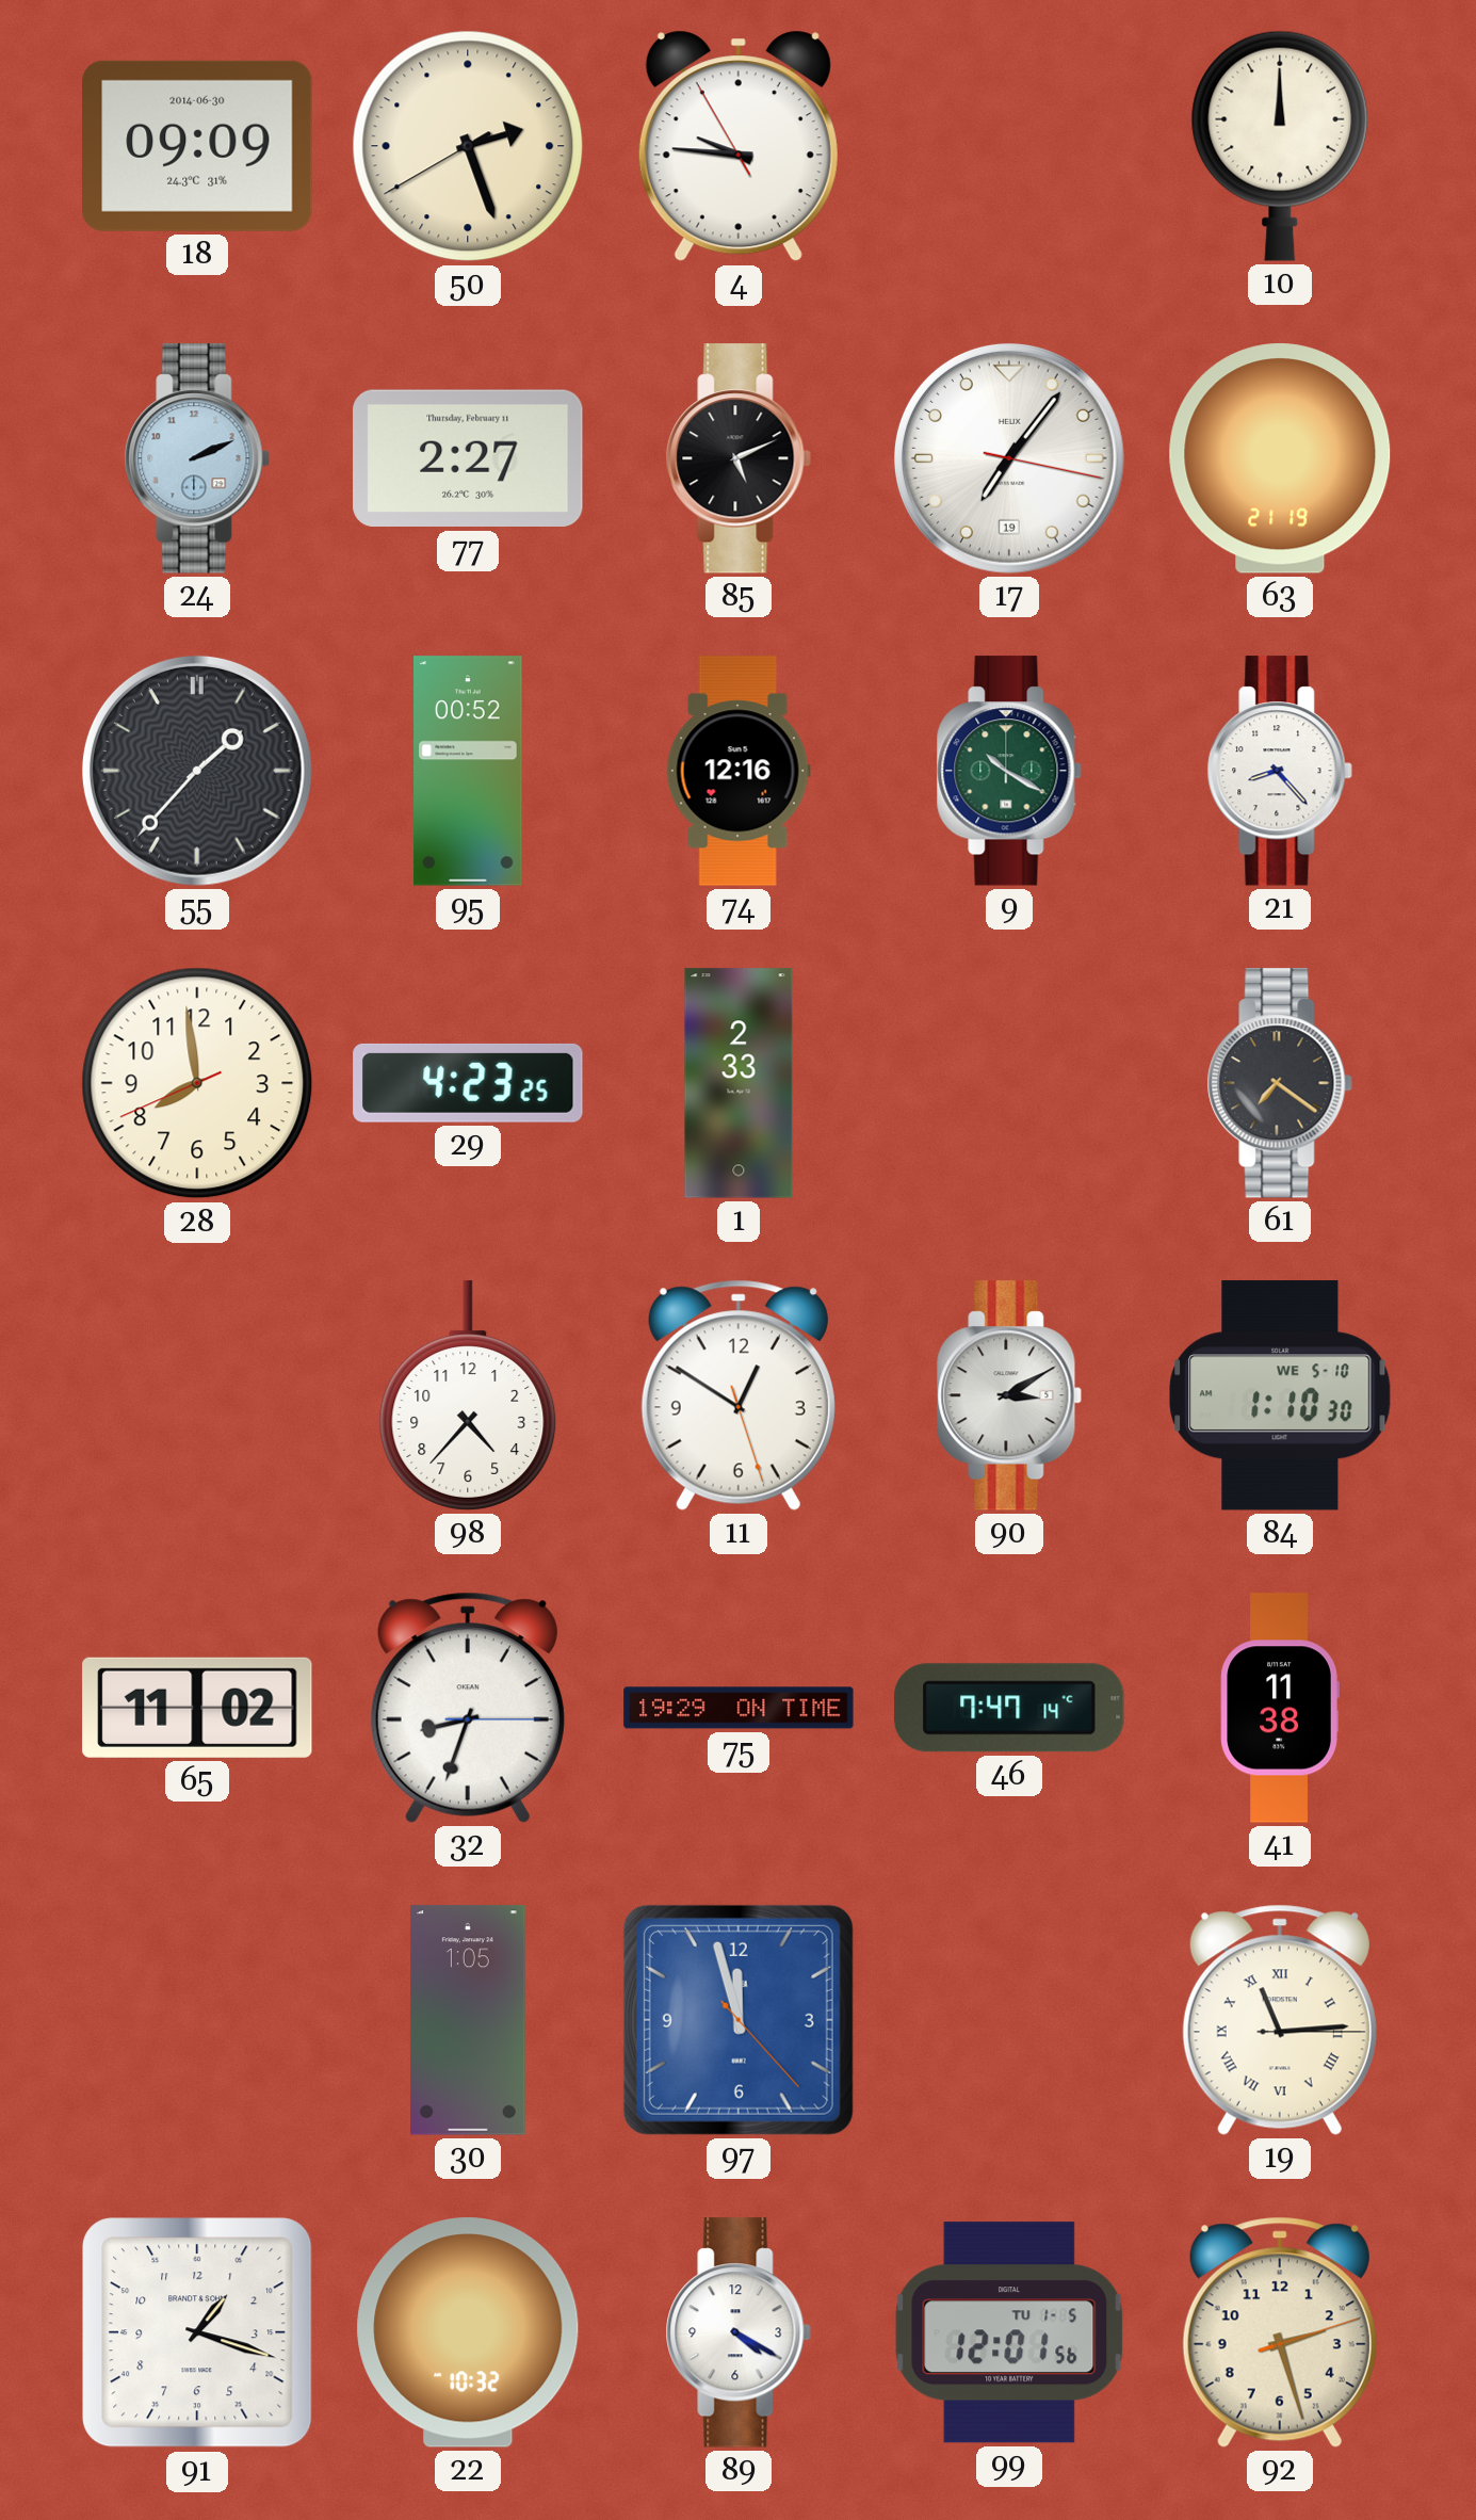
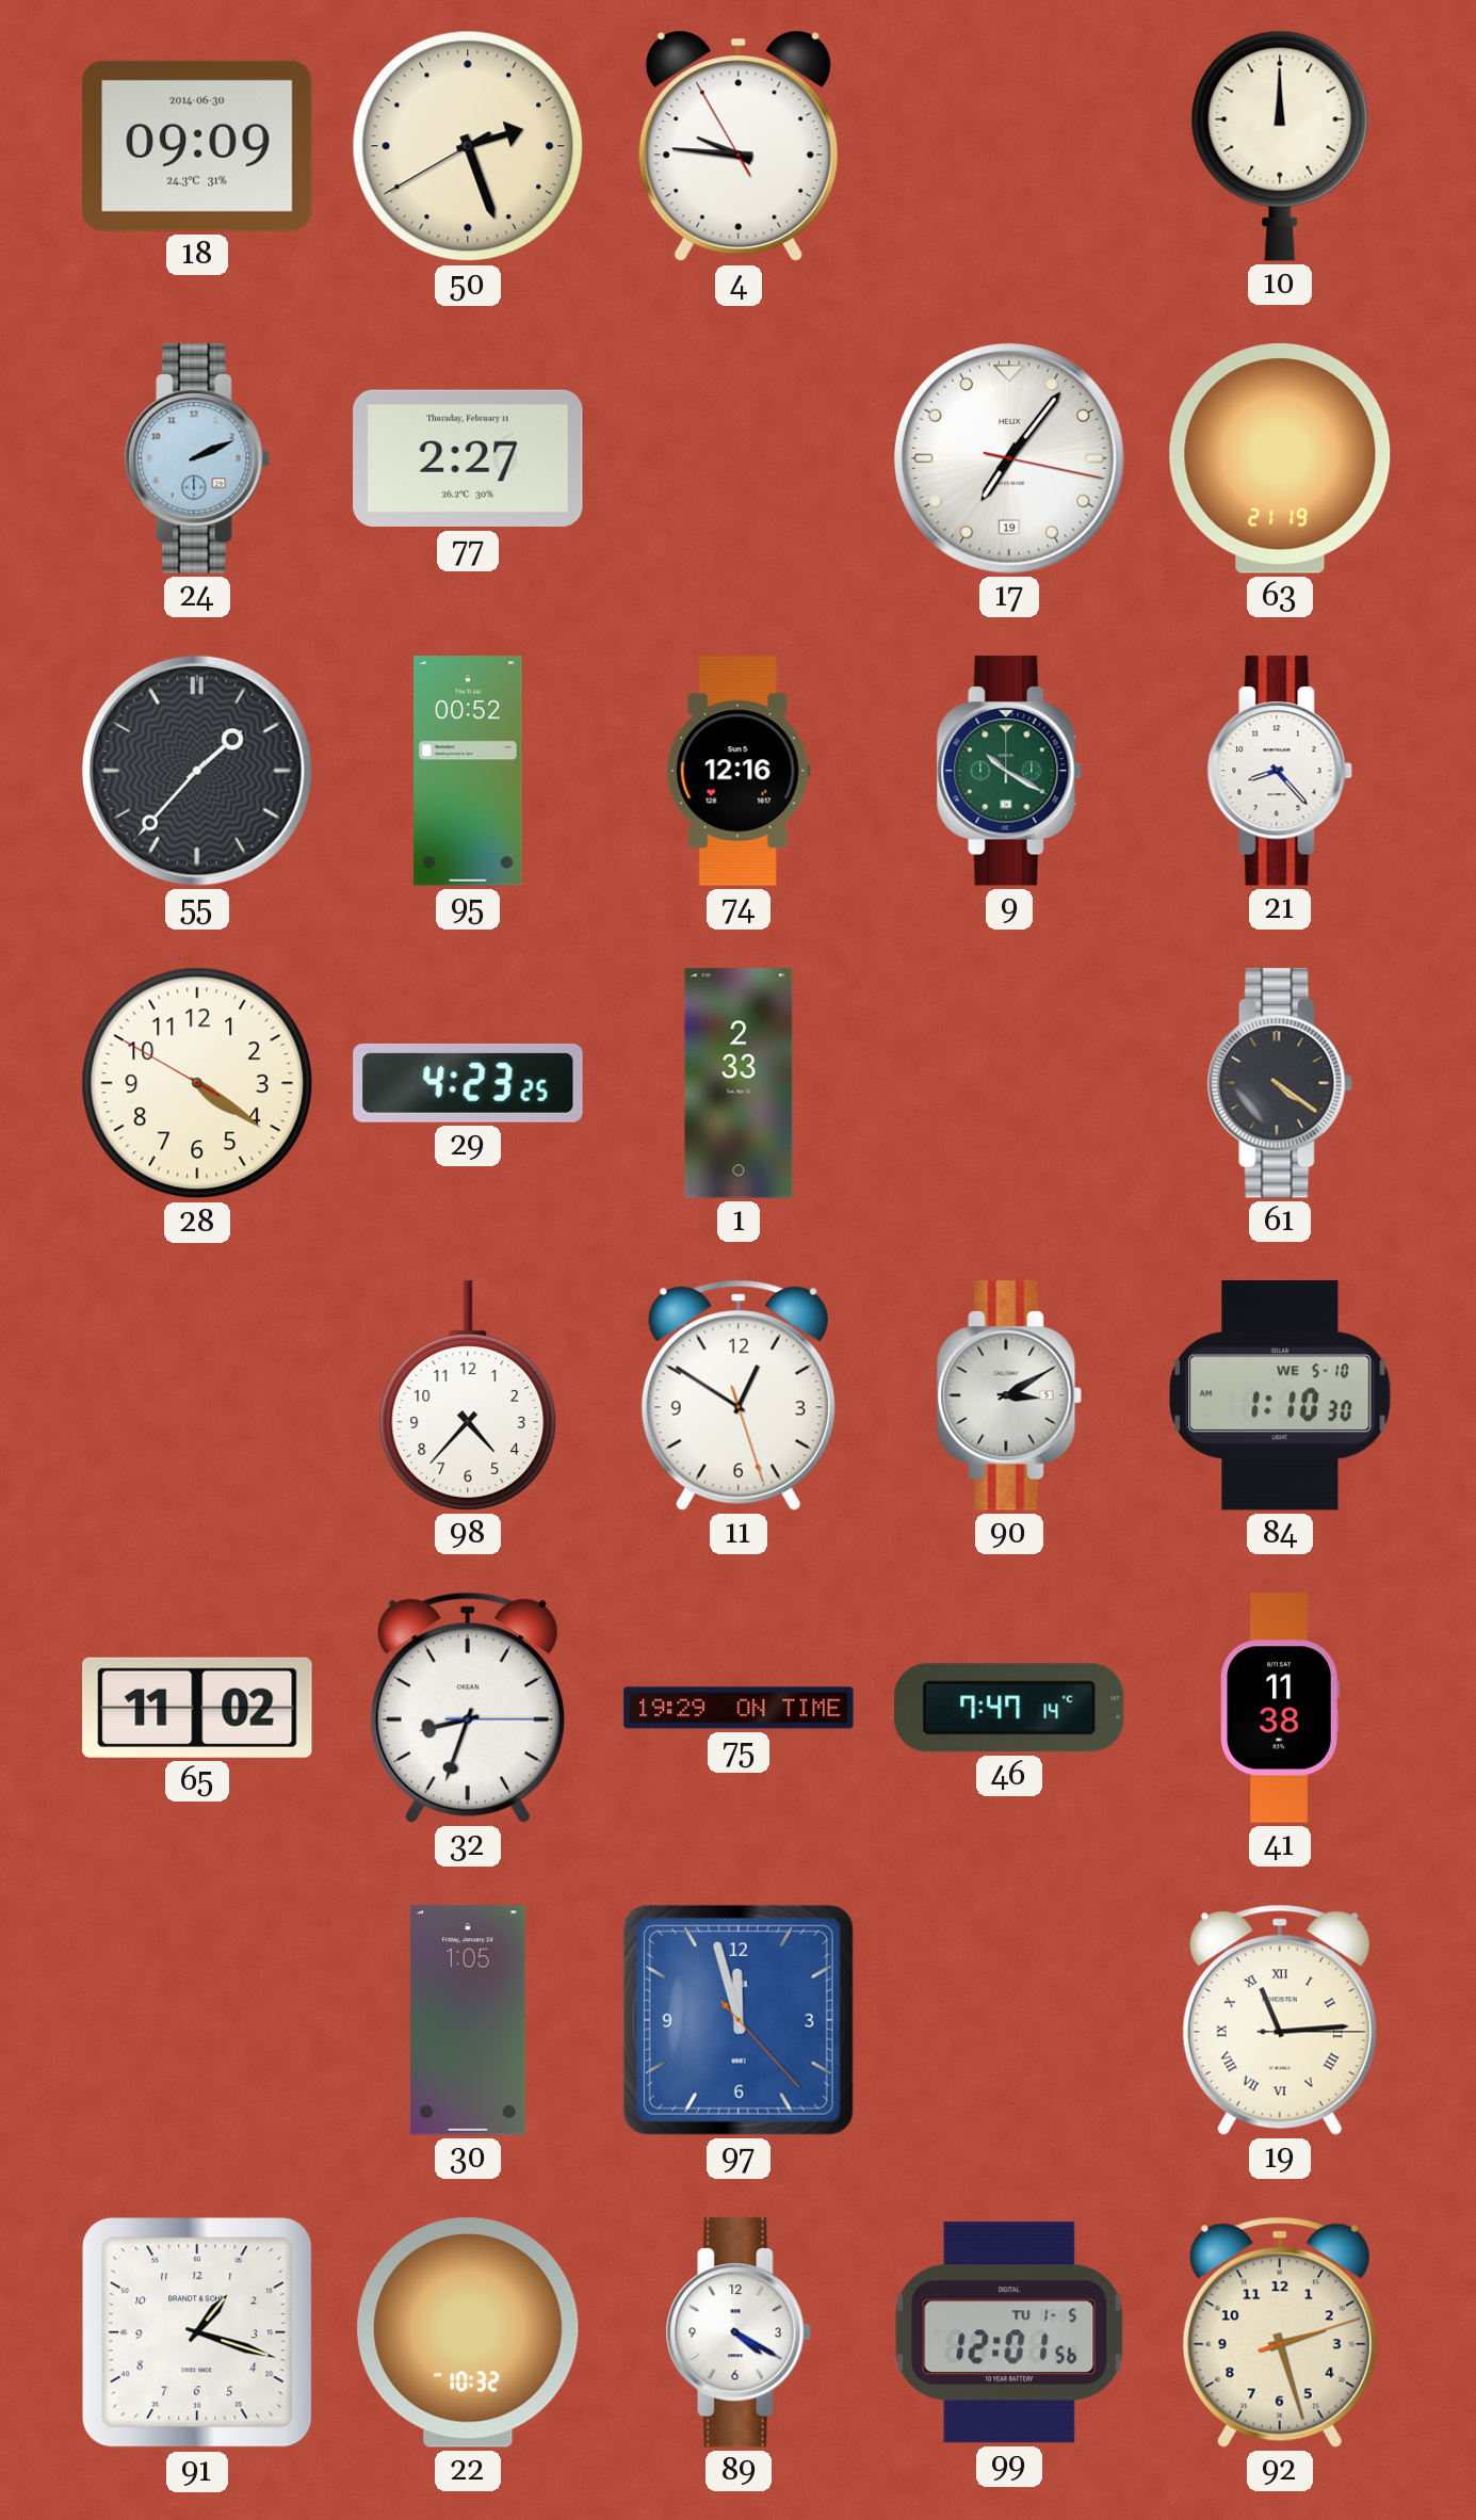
85: 5:11 -> none
28: 7:58 -> 4:20
61: 7:21 -> 4:21
